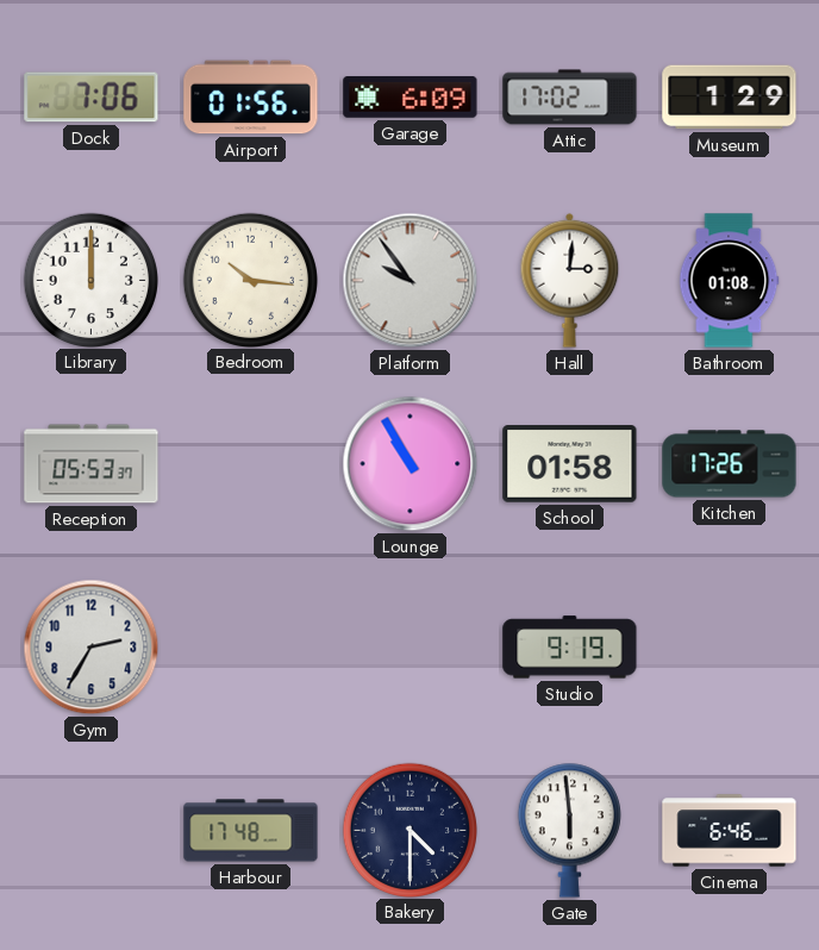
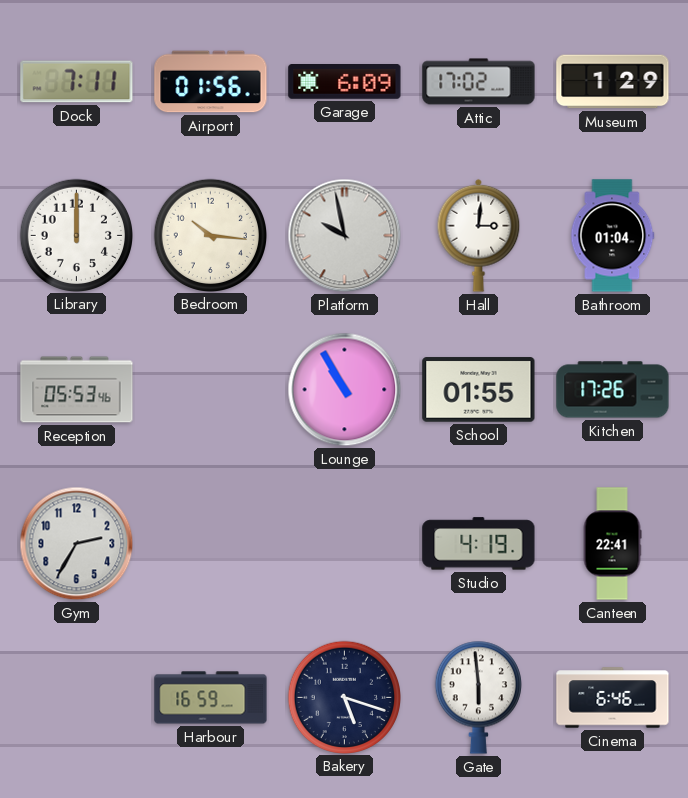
Dock: 7:06 -> 7:11
Platform: 9:54 -> 9:58
Bathroom: 01:08 -> 01:04
Reception: 05:53:37 -> 05:53:46
School: 01:58 -> 01:55
Studio: 9:19 -> 4:19
Canteen: none -> 22:41
Harbour: 17:48 -> 16:59
Bakery: 4:30 -> 5:18
